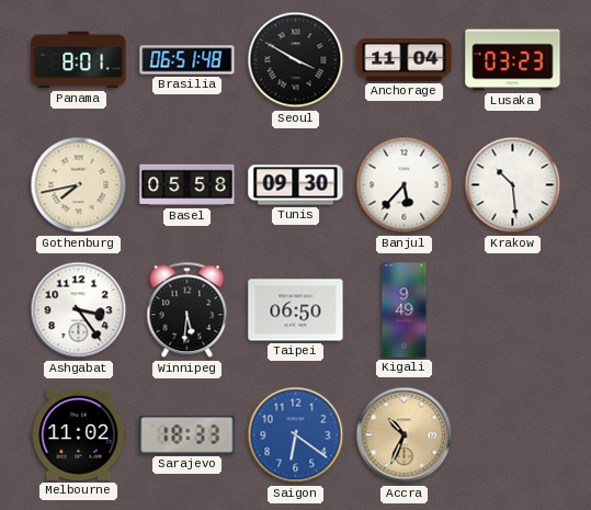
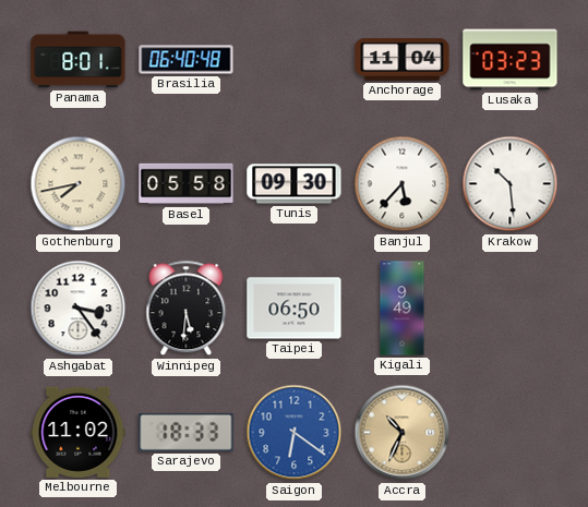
Brasilia: 06:51 -> 06:40
Seoul: 3:50 -> none
